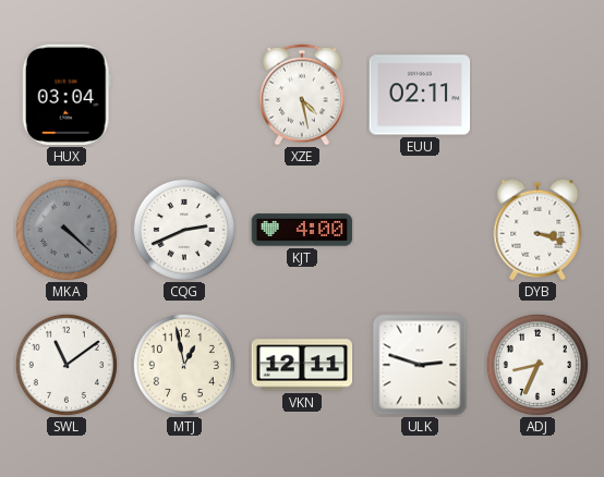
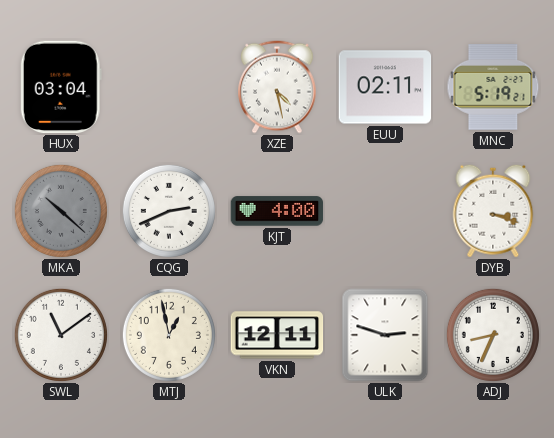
MNC: none -> 5:19
MKA: 4:22 -> 10:22
